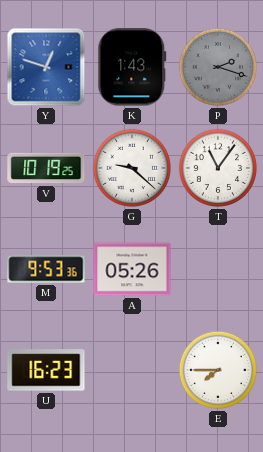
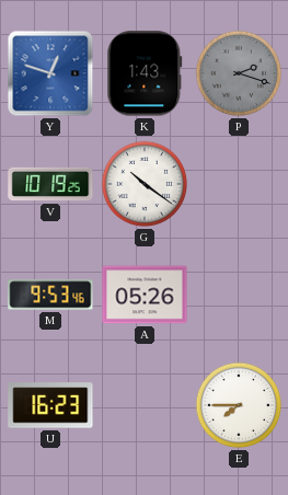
G: 9:22 -> 10:21
T: 11:06 -> none
M: 9:53:36 -> 9:53:46
